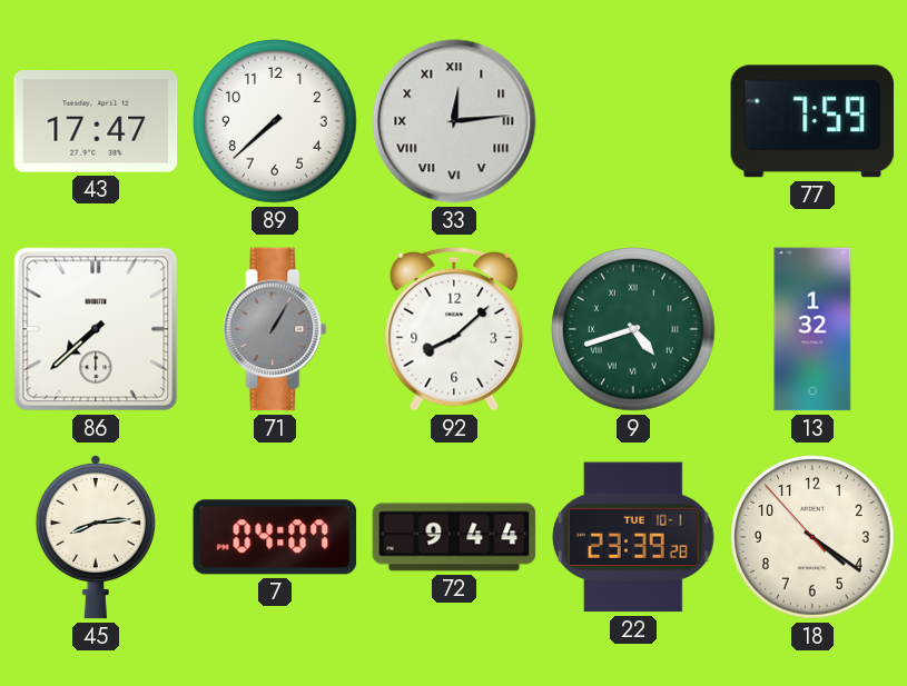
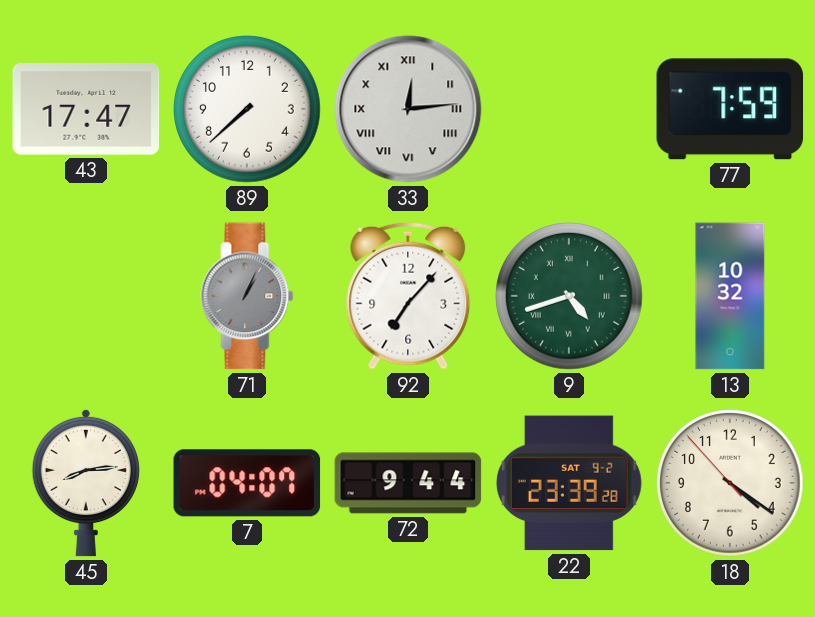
86: 7:38 -> none
71: 1:05 -> 1:04
92: 8:08 -> 7:07
13: 1:32 -> 10:32
22 date: TUE 10-1 -> SAT 9-2
